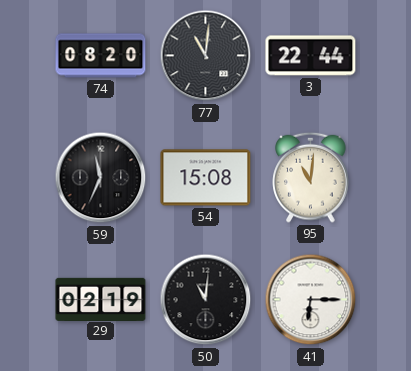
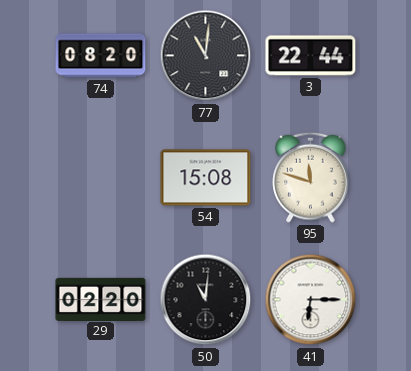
59: 11:34 -> none
95: 11:01 -> 11:48
29: 02:19 -> 02:20
